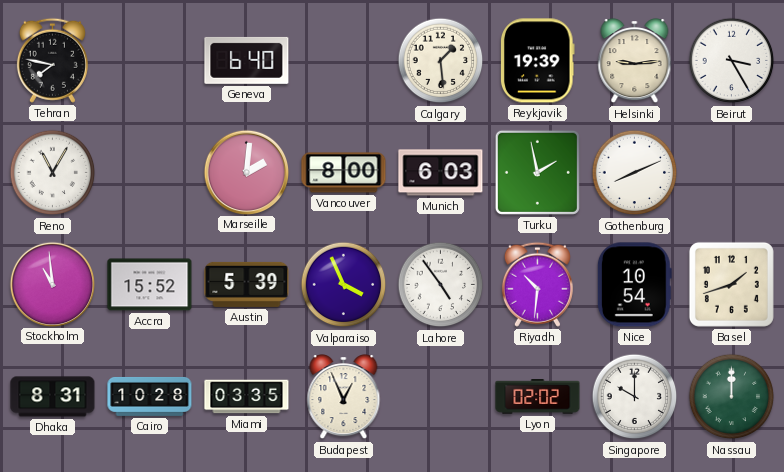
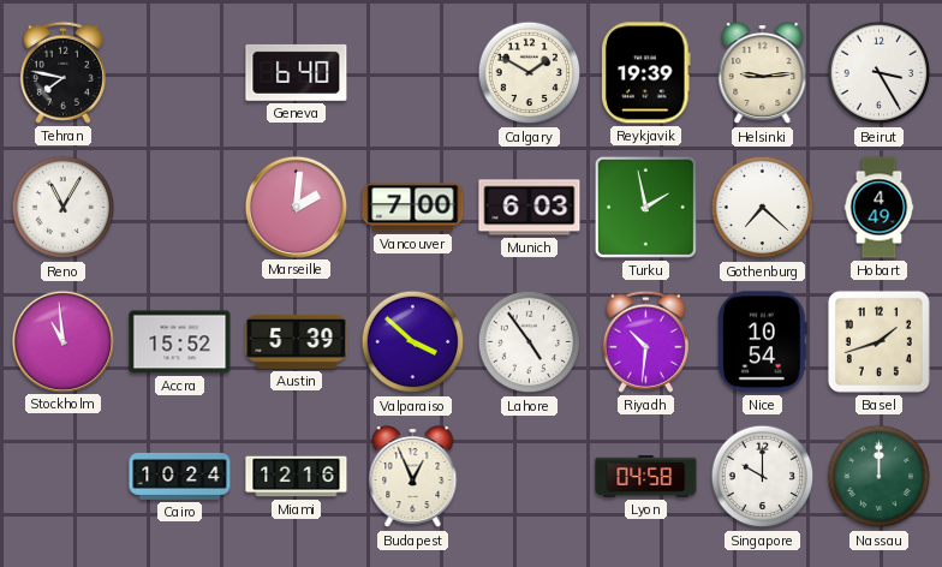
Calgary: 1:29 -> 1:50
Vancouver: 8:00 -> 7:00
Gothenburg: 8:11 -> 7:22
Hobart: none -> 4:49
Valparaiso: 3:56 -> 3:52
Dhaka: 8:31 -> none
Cairo: 10:28 -> 10:24
Miami: 03:35 -> 12:16
Lyon: 02:02 -> 04:58
